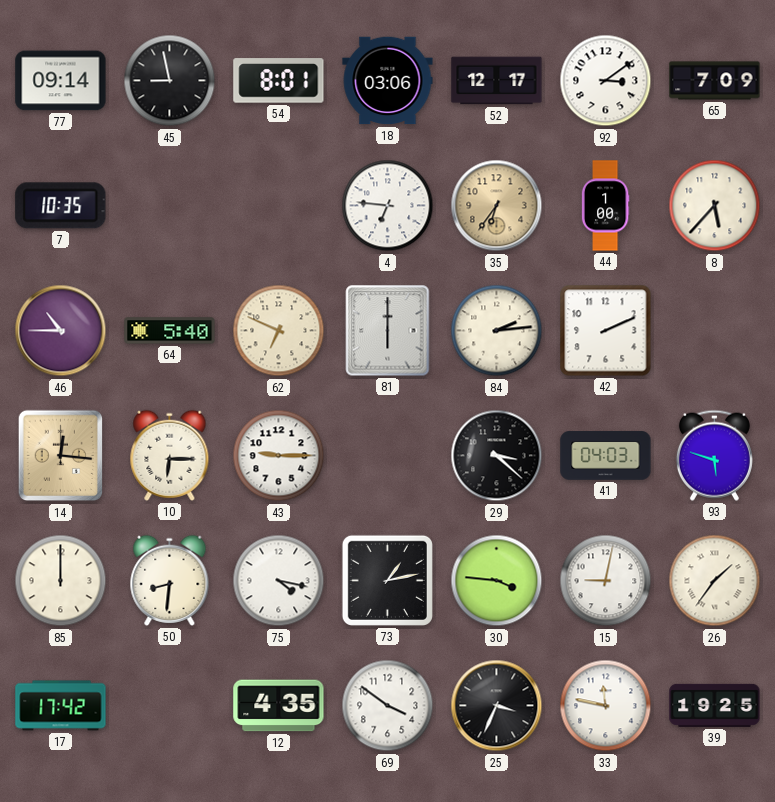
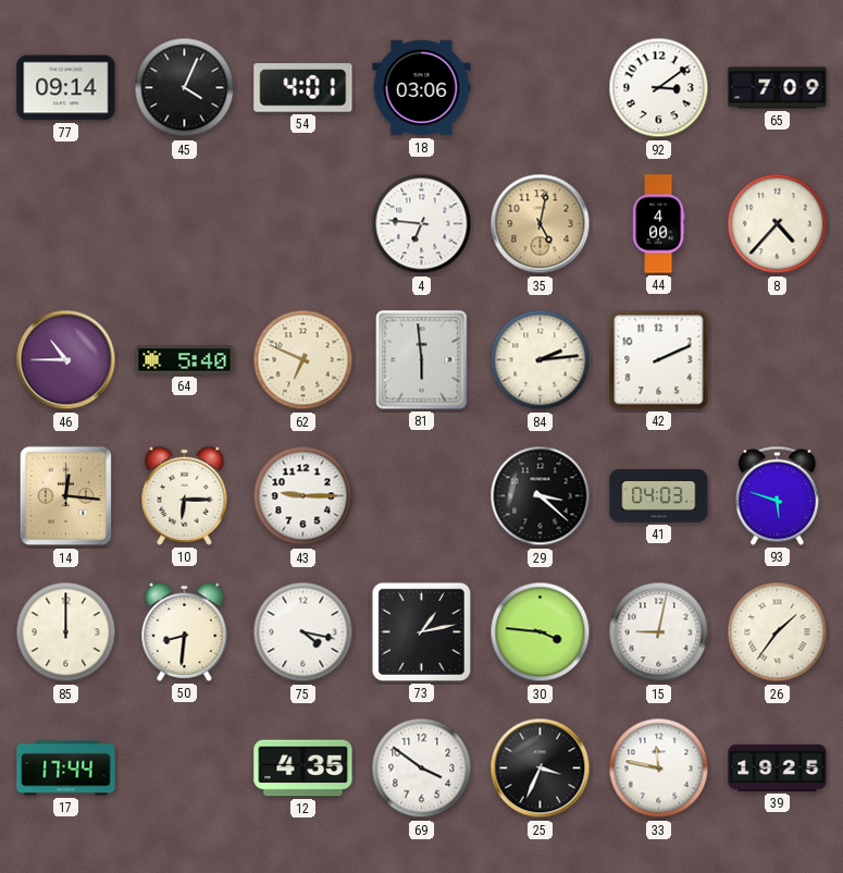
45: 8:58 -> 4:04
54: 8:01 -> 4:01
52: 12:17 -> none
7: 10:35 -> none
35: 6:36 -> 5:02
44: 1:00 -> 4:00
8: 5:37 -> 4:37
81: 6:00 -> 5:59
17: 17:42 -> 17:44
